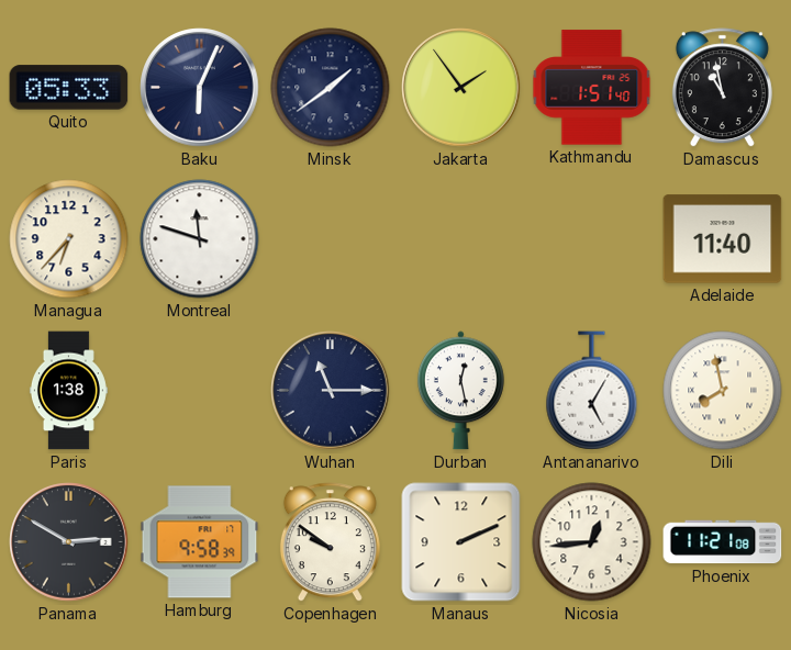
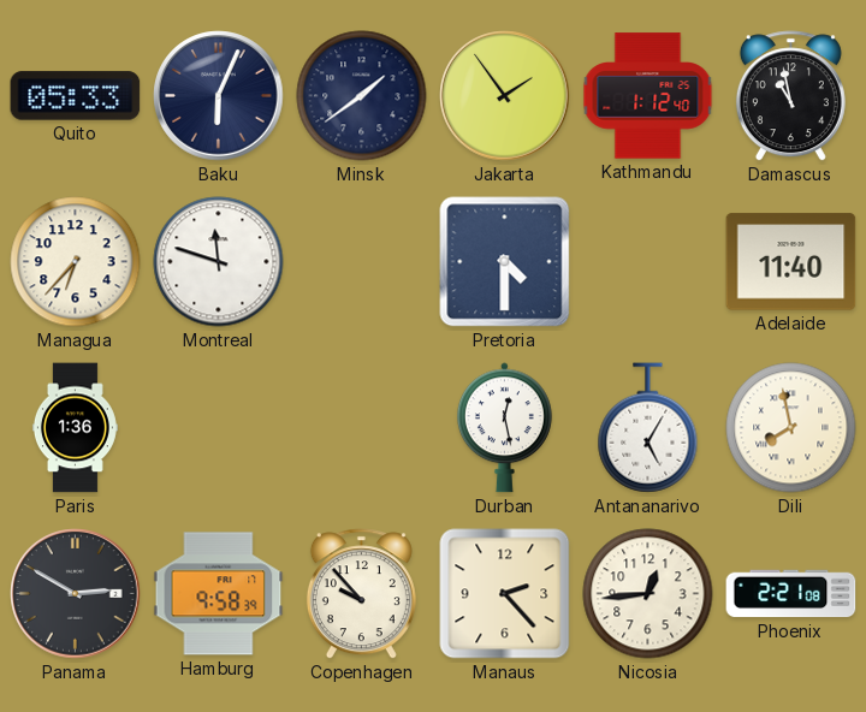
Kathmandu: 1:51 -> 1:12
Pretoria: none -> 4:30
Paris: 1:38 -> 1:36
Wuhan: 11:15 -> none
Copenhagen: 9:51 -> 9:53
Manaus: 2:11 -> 2:23
Phoenix: 11:21 -> 2:21
